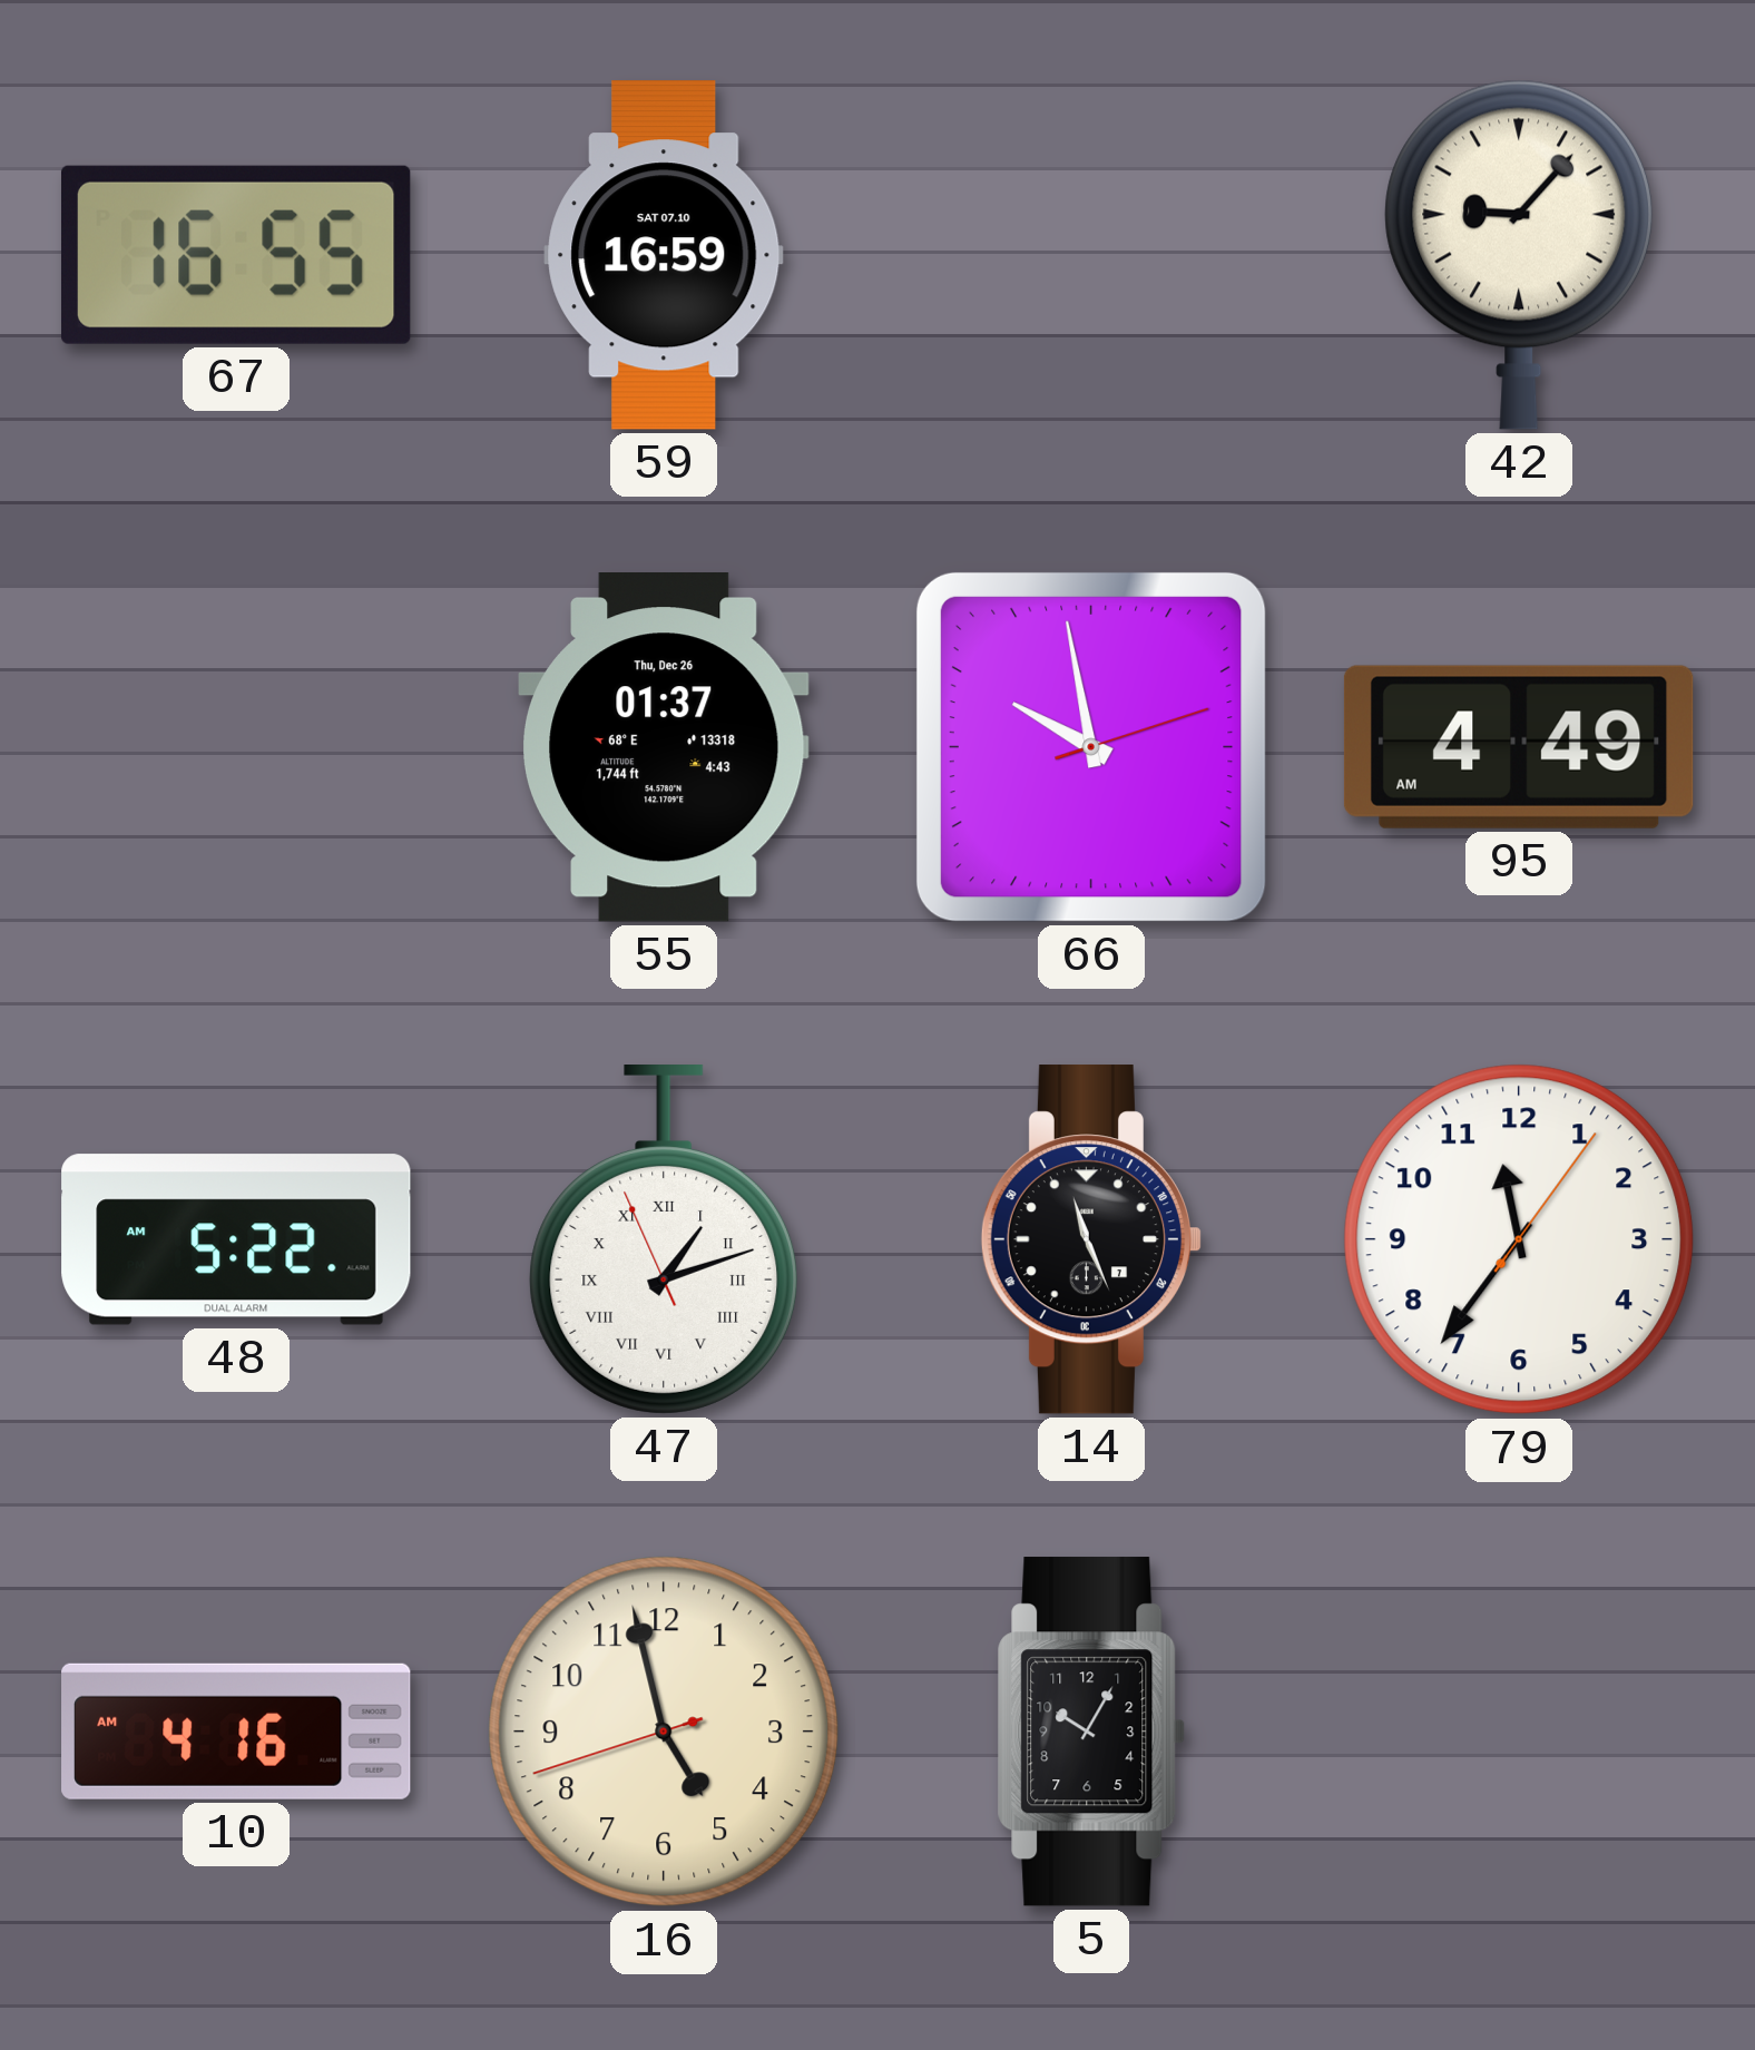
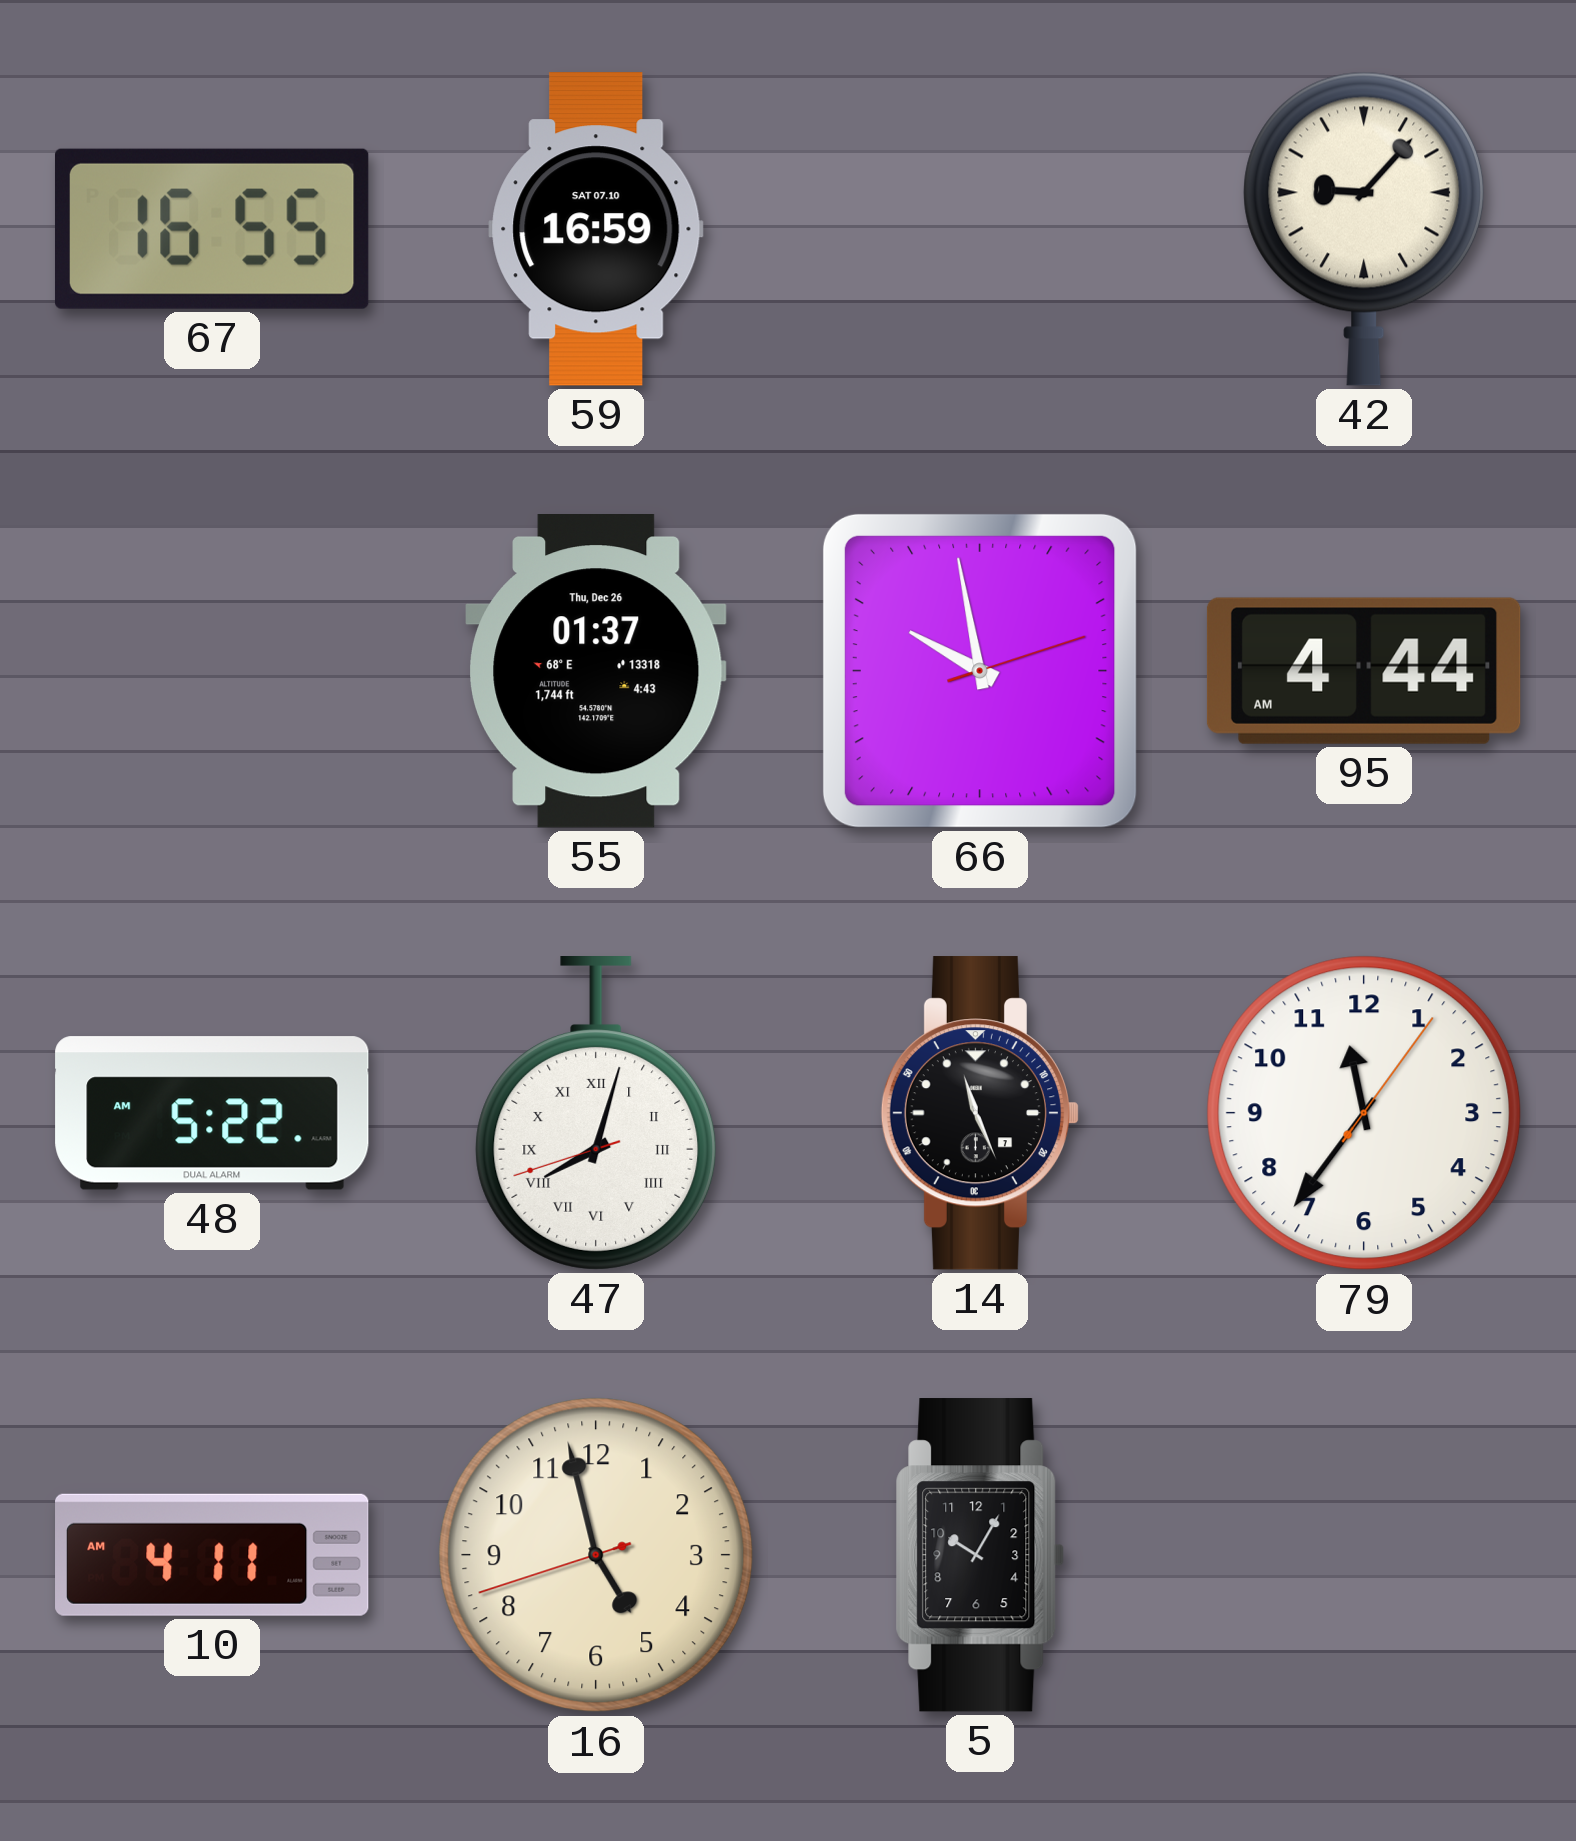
95: 4:49 -> 4:44
47: 1:11 -> 8:02
10: 4:16 -> 4:11
